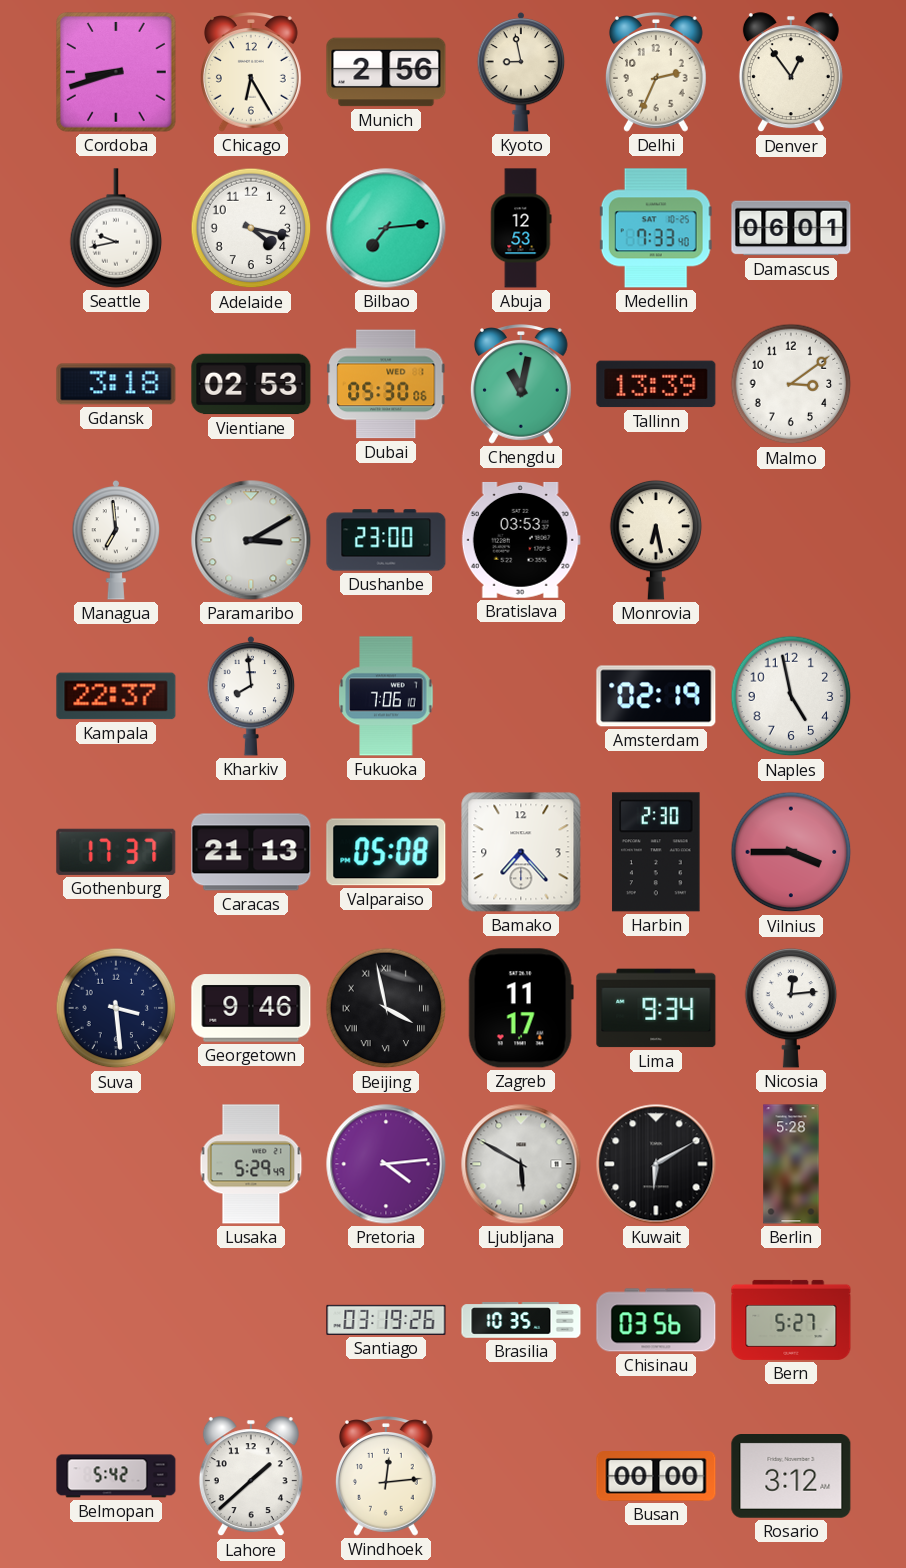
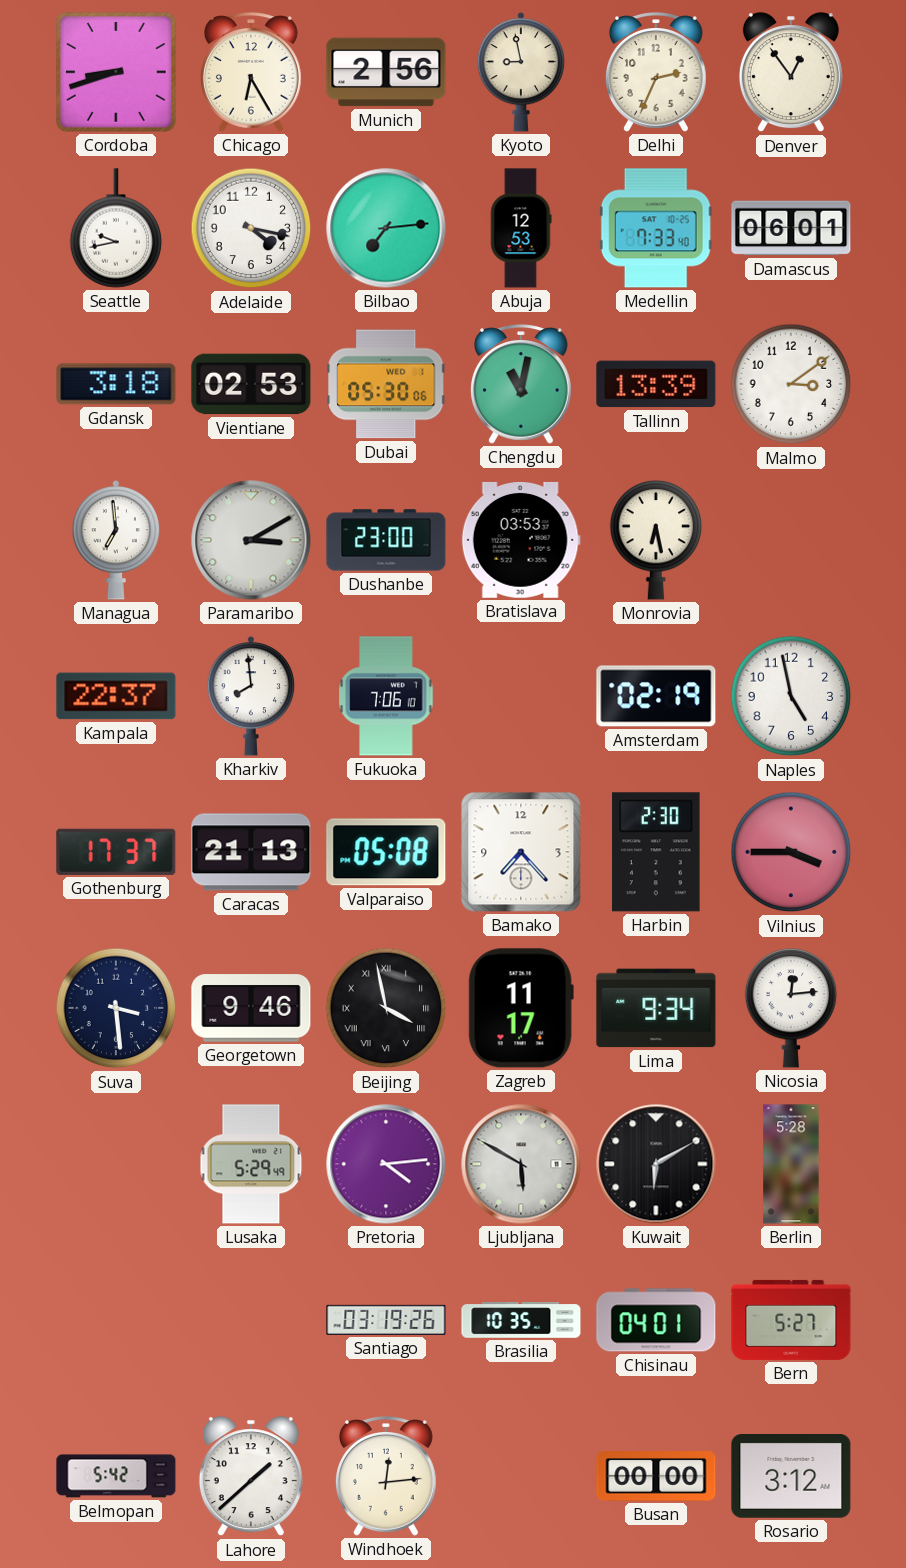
Chisinau: 03:56 -> 04:01
